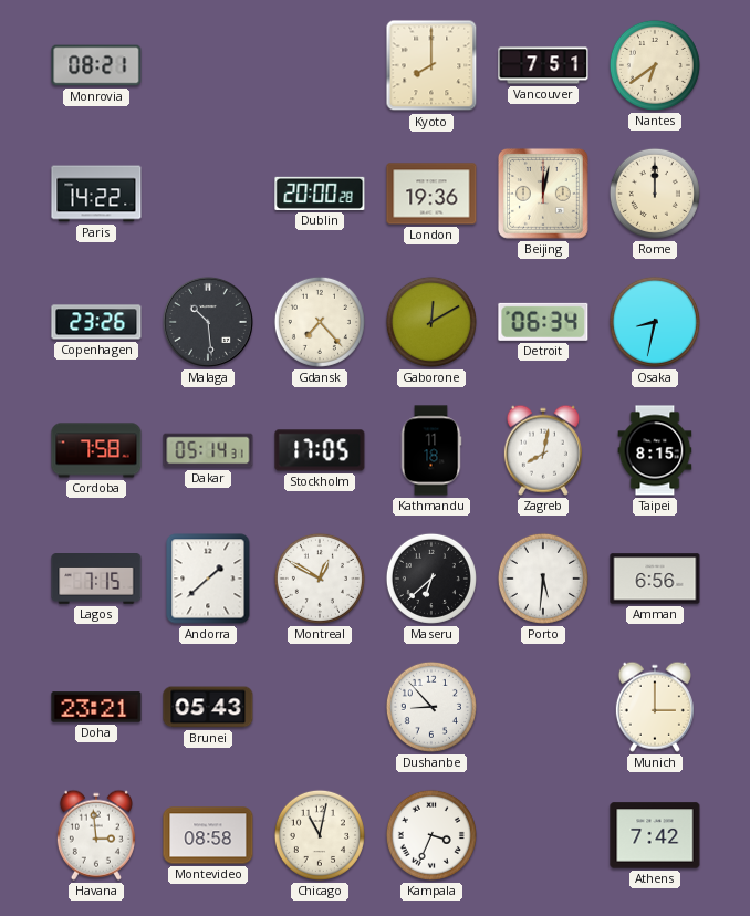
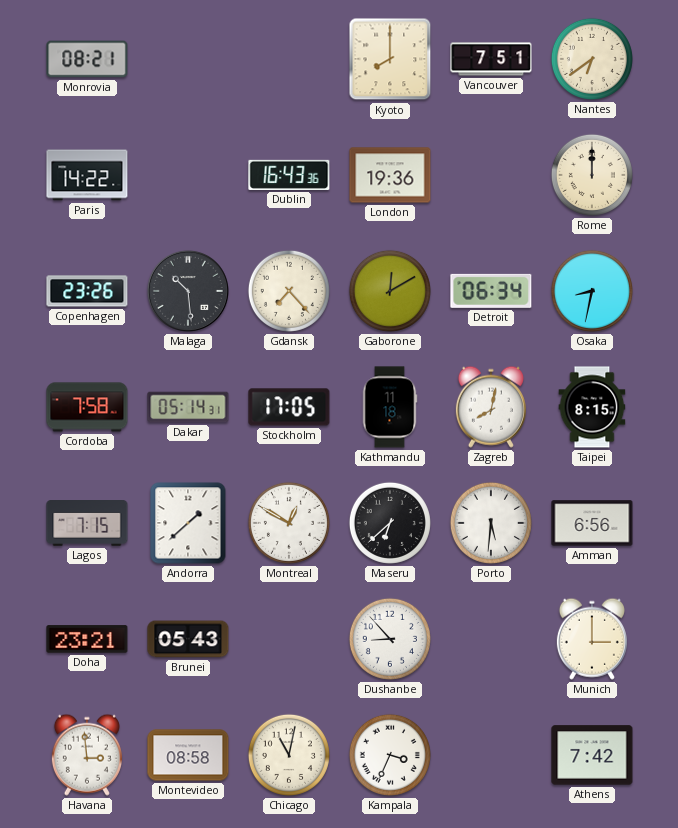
Dublin: 20:00 -> 16:43
Beijing: 12:02 -> none
